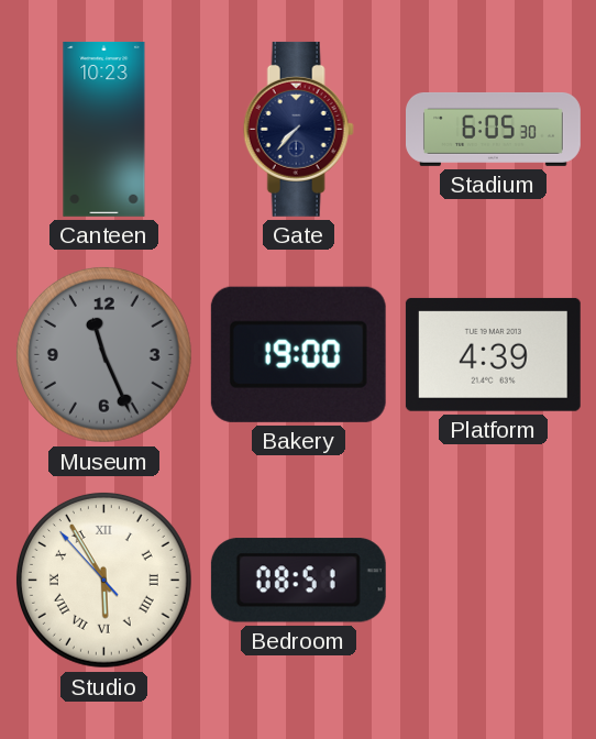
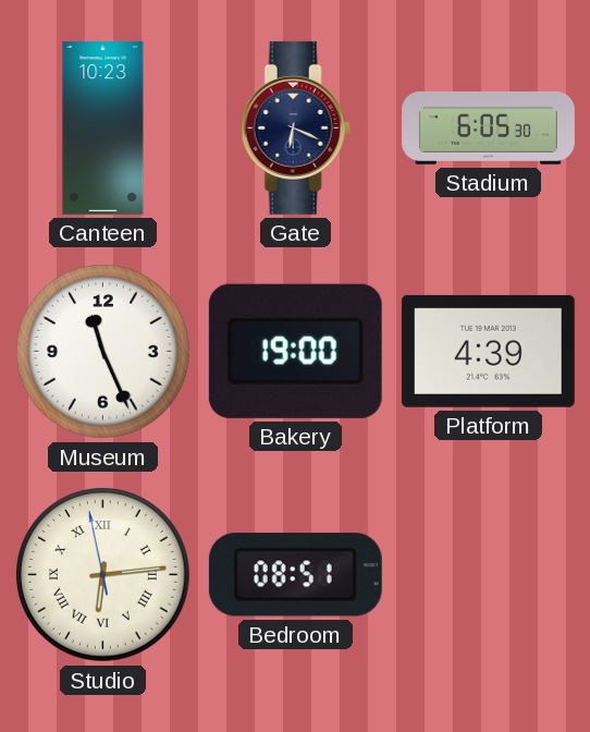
Gate: 7:37 -> 6:19
Museum dial: grey -> white
Studio: 5:54 -> 6:13
